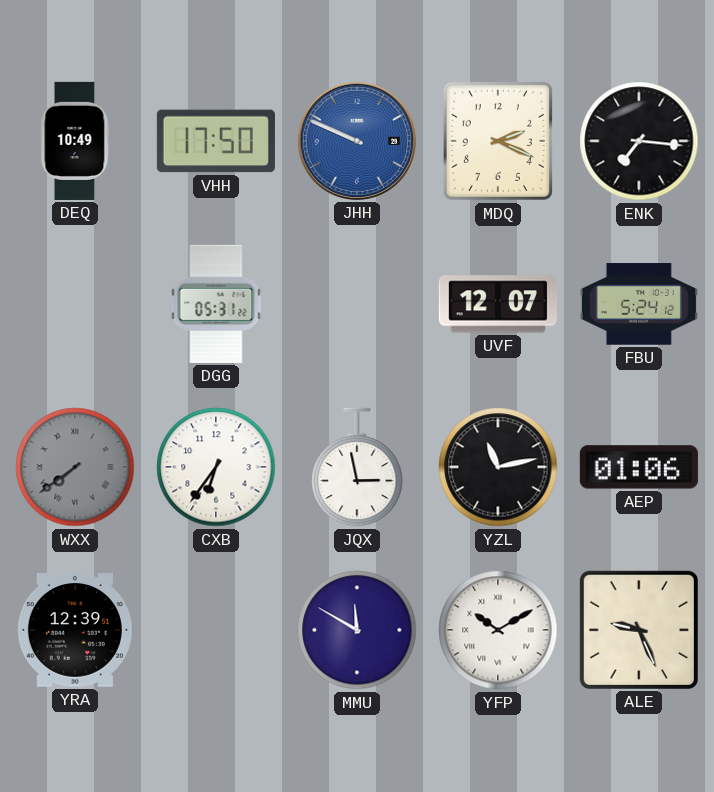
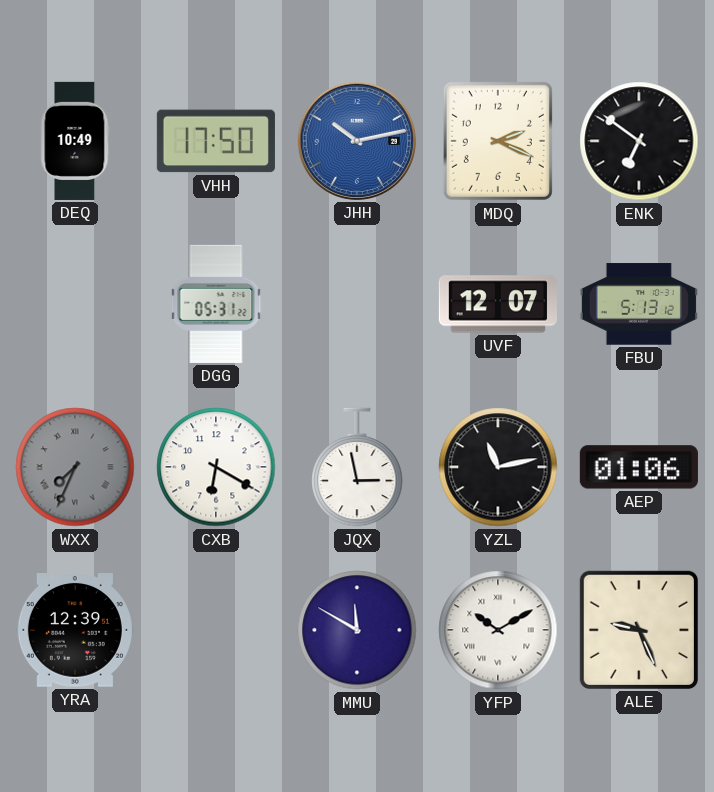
JHH: 9:49 -> 10:13
ENK: 7:16 -> 6:51
FBU: 5:24 -> 5:13
WXX: 7:39 -> 7:34
CXB: 6:36 -> 6:20
